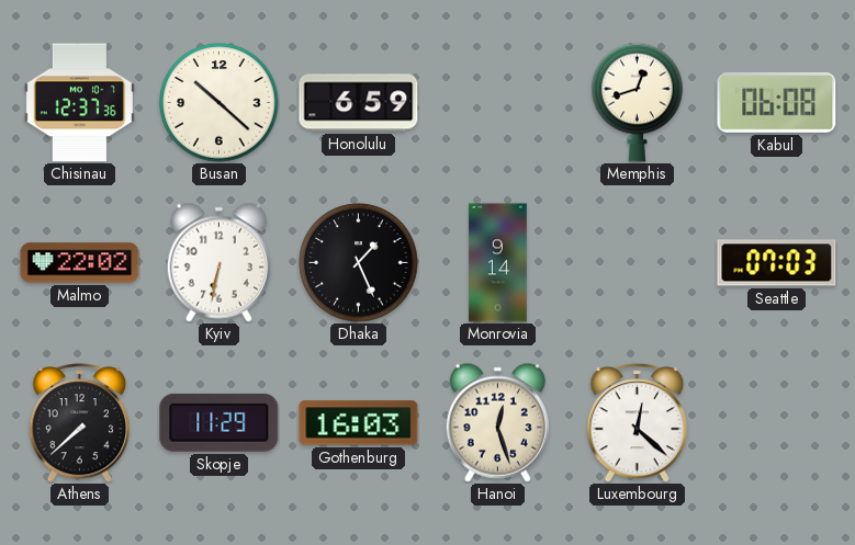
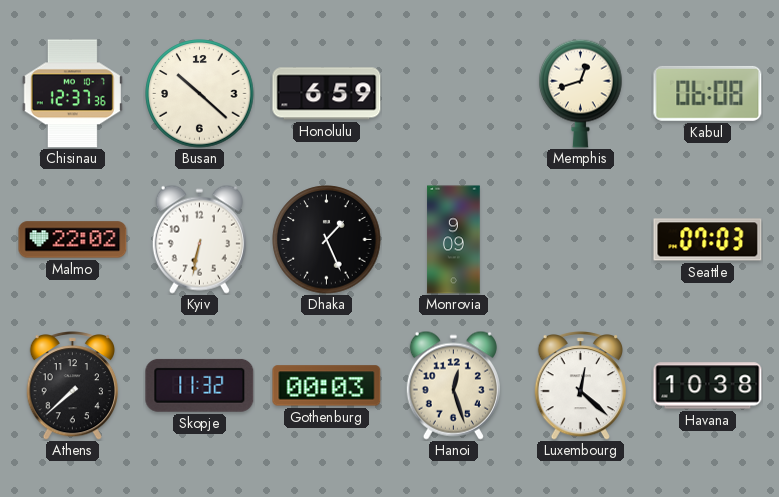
Monrovia: 9:14 -> 9:09
Skopje: 11:29 -> 11:32
Gothenburg: 16:03 -> 00:03
Havana: none -> 10:38
